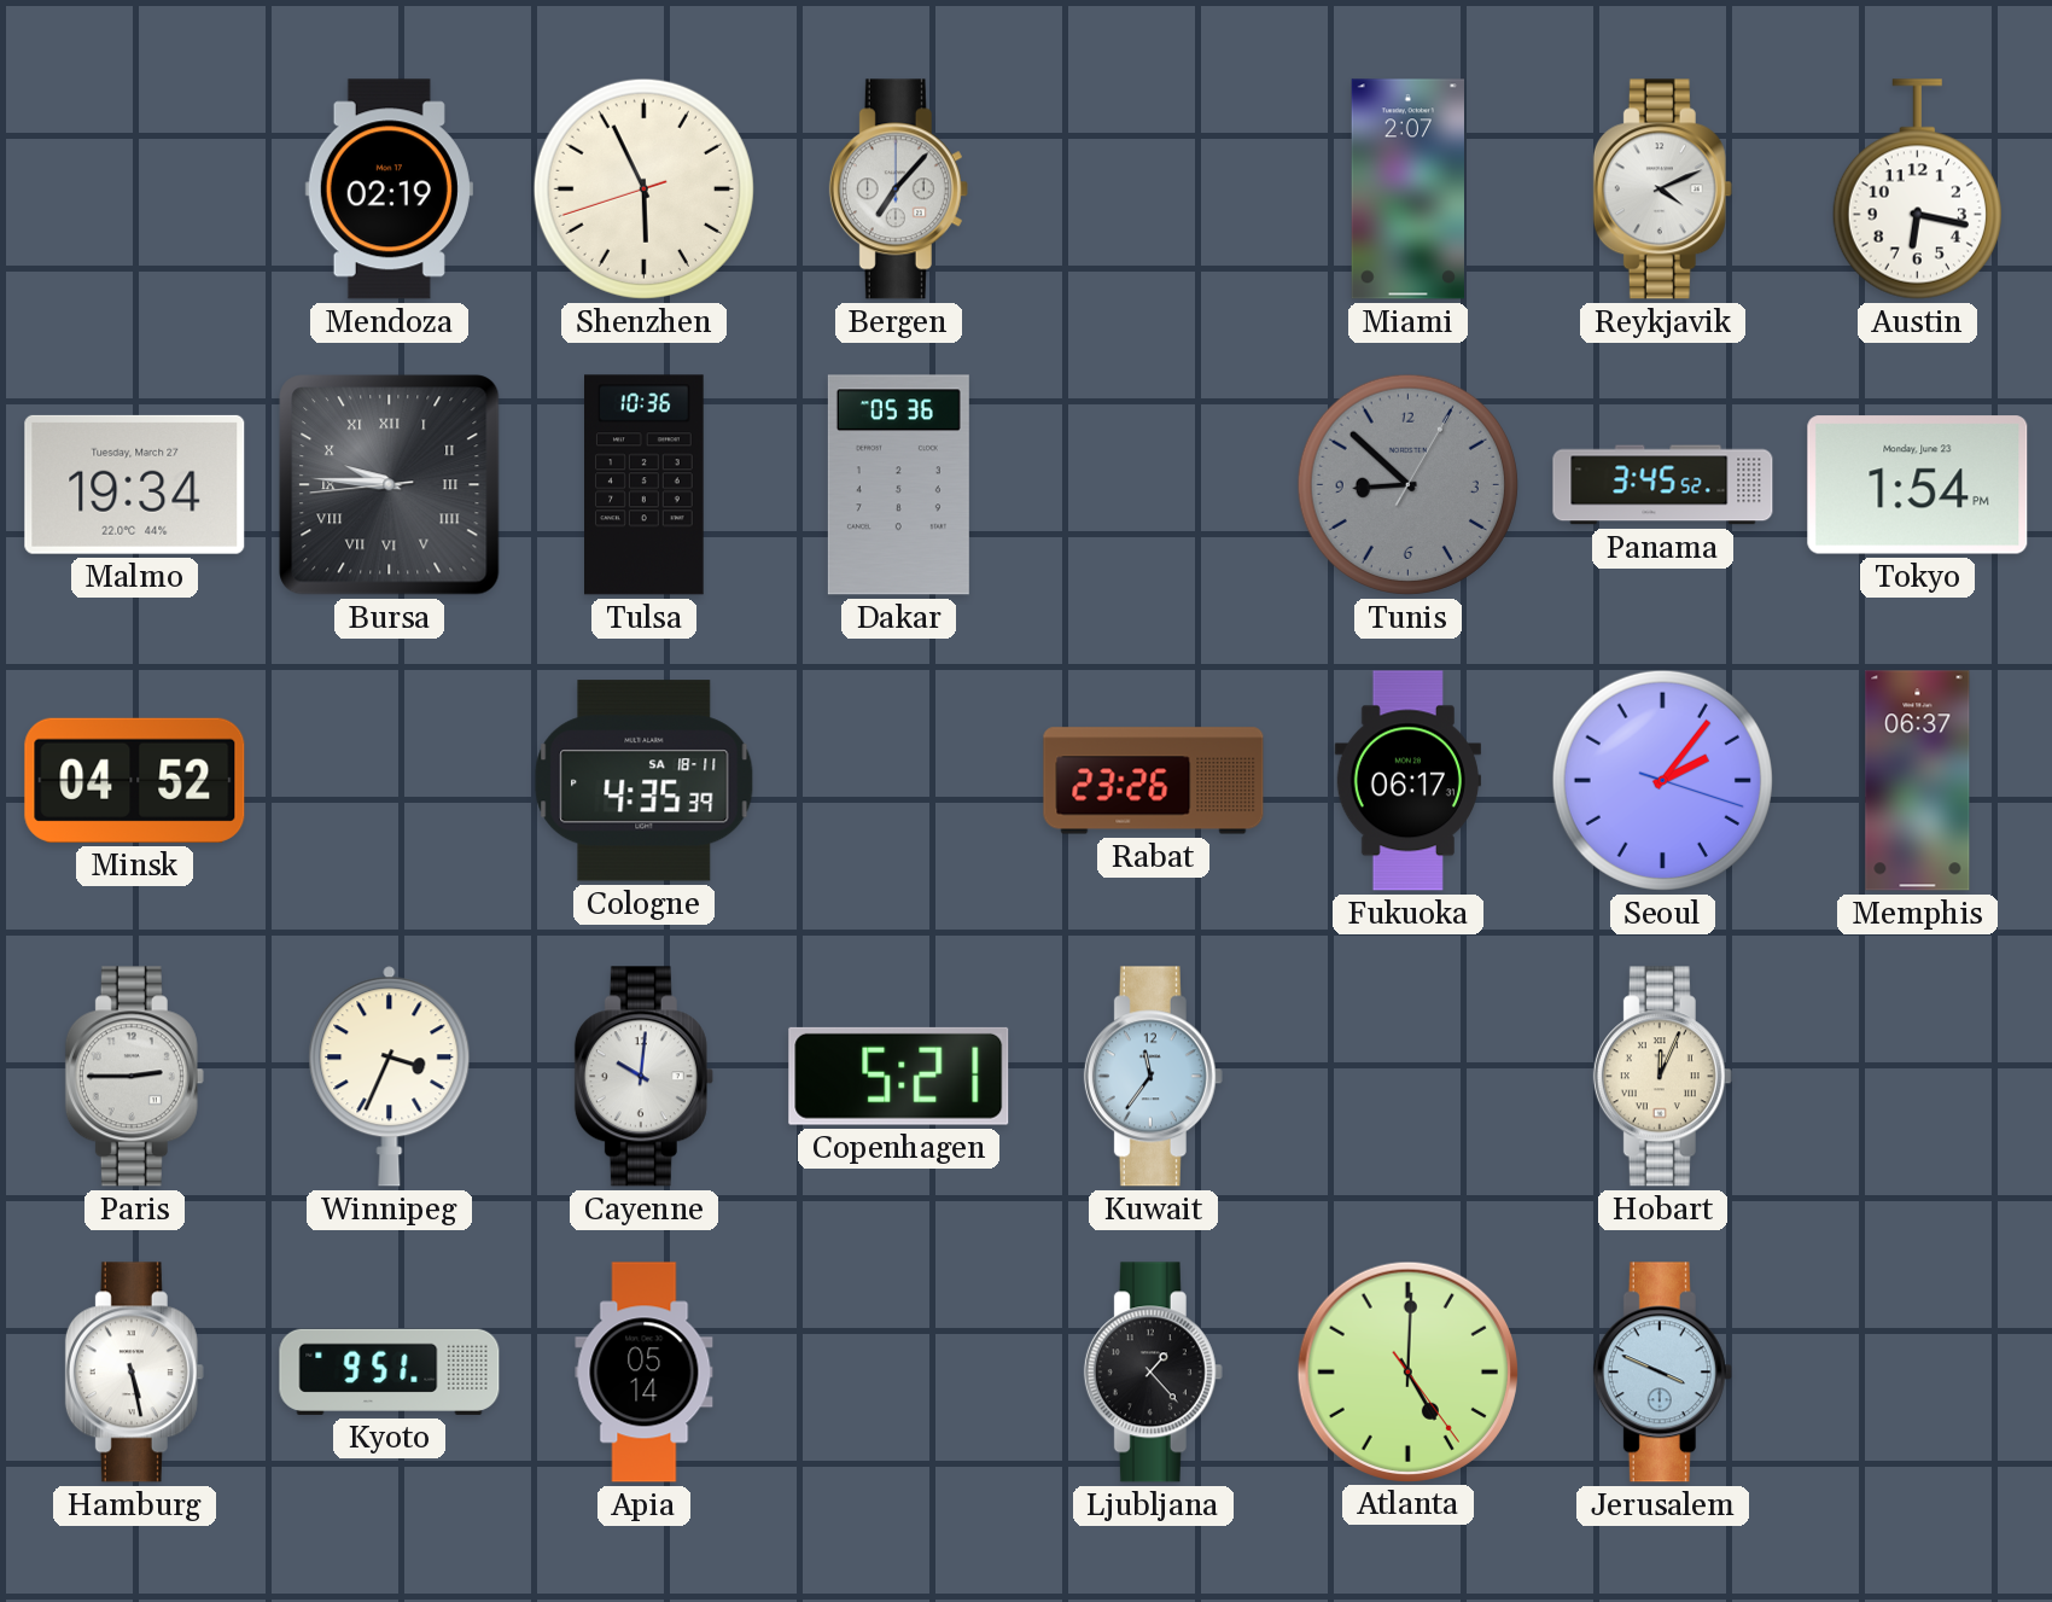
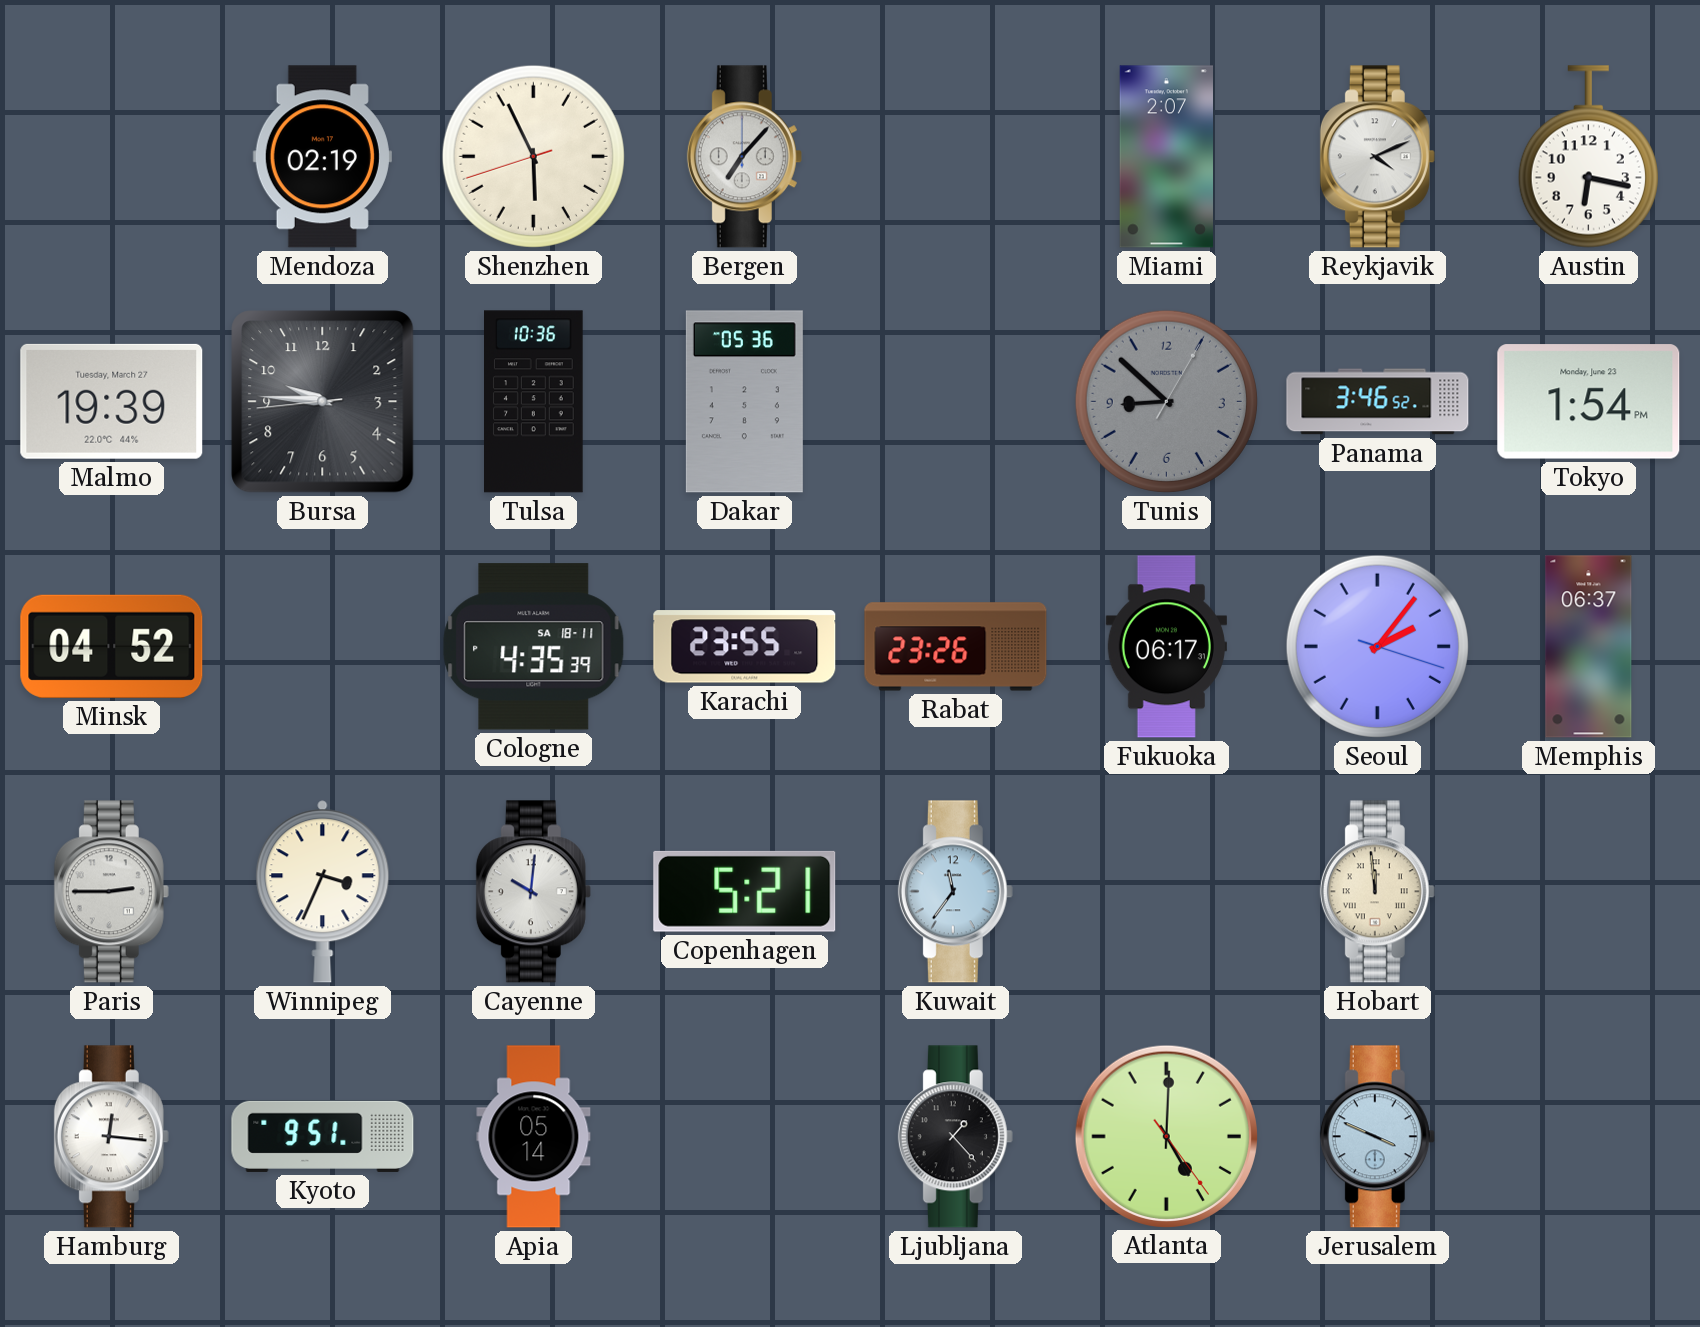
Malmo: 19:34 -> 19:39
Bursa numerals: Roman -> Arabic
Panama: 3:45 -> 3:46
Karachi: none -> 23:55
Hobart: 12:04 -> 11:59
Hamburg: 5:28 -> 12:16
